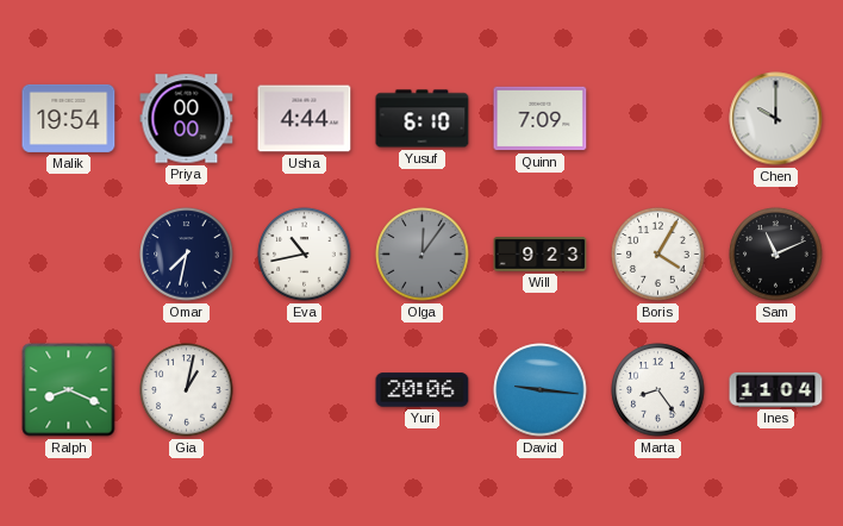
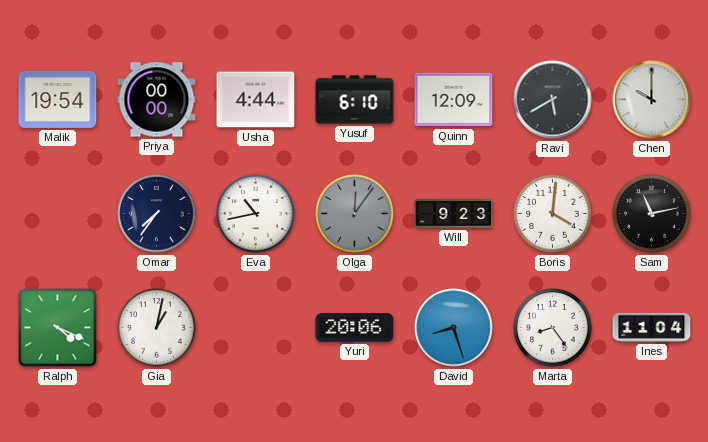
Quinn: 7:09 -> 12:09
Ravi: none -> 5:40
Omar: 7:32 -> 7:36
Boris: 4:05 -> 4:01
Sam: 11:11 -> 11:13
Ralph: 8:19 -> 4:19
David: 9:16 -> 8:27
